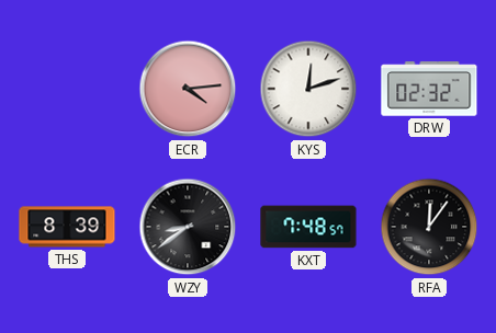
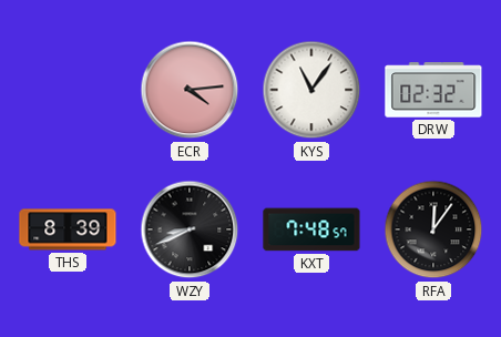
KYS: 12:12 -> 11:06
WZY: 8:39 -> 8:41
